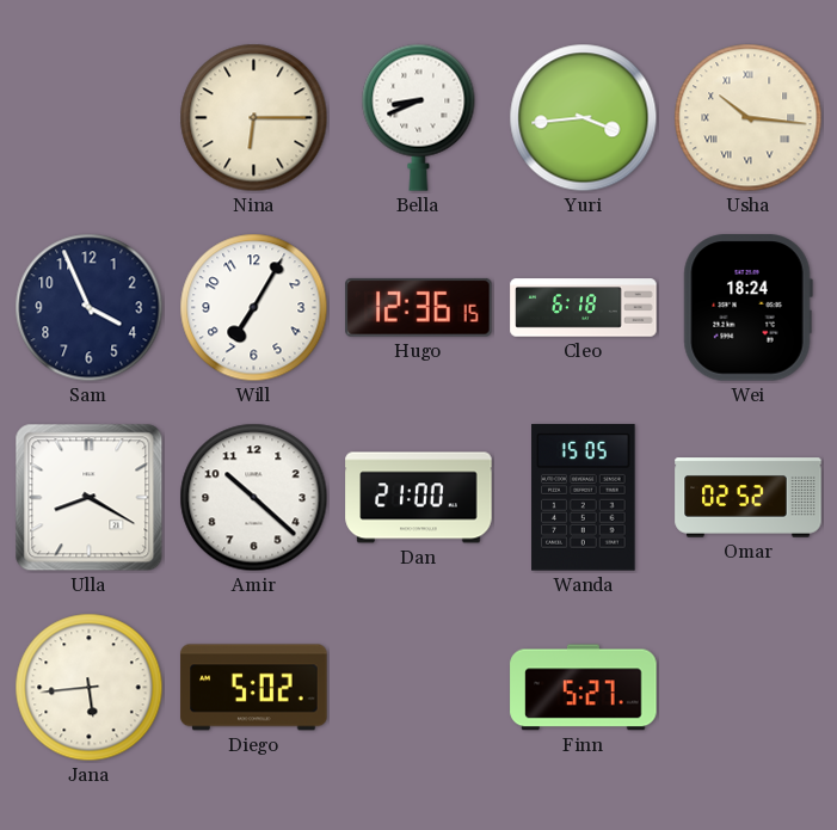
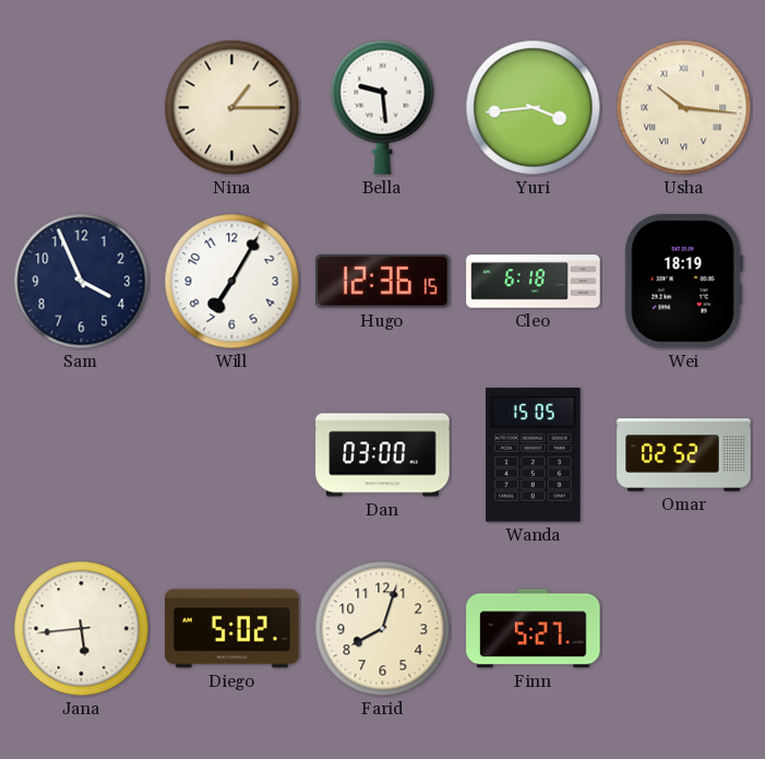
Nina: 6:15 -> 1:15
Bella: 8:41 -> 9:29
Wei: 18:24 -> 18:19
Ulla: 8:20 -> none
Amir: 10:22 -> none
Dan: 21:00 -> 03:00
Farid: none -> 8:03
